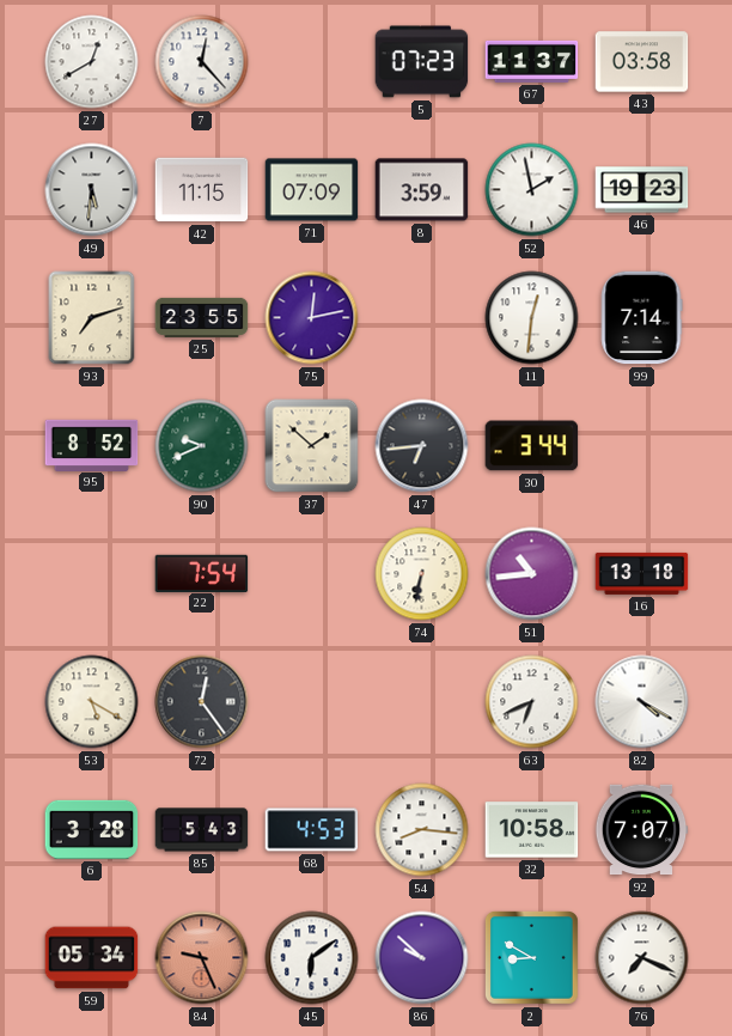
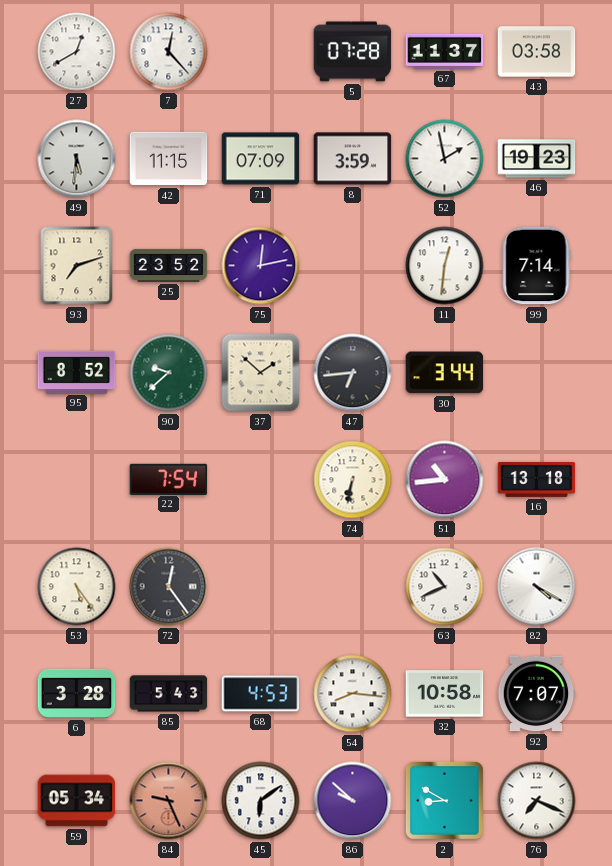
5: 07:23 -> 07:28
25: 23:55 -> 23:52
90: 9:41 -> 9:38
53: 5:20 -> 5:24
63: 6:41 -> 10:41
